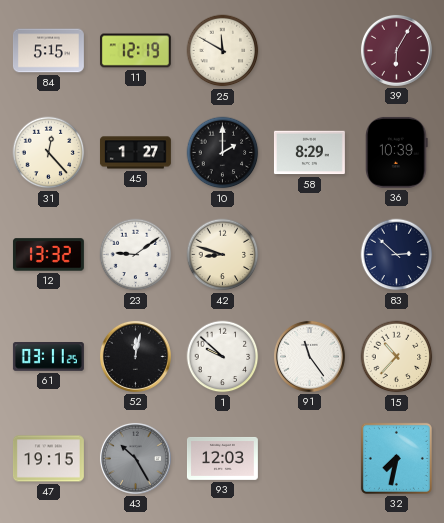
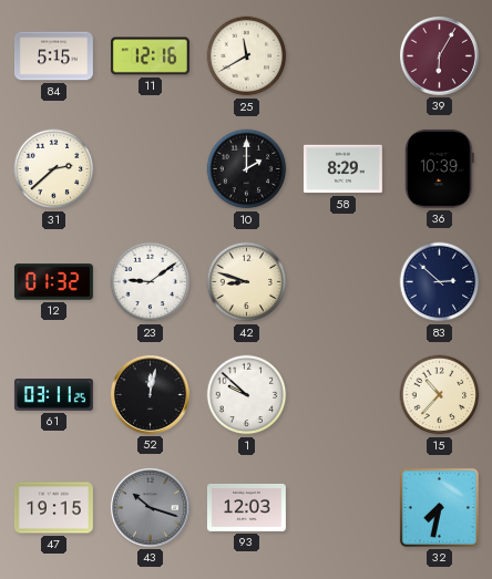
11: 12:19 -> 12:16
25: 11:50 -> 11:40
31: 12:23 -> 2:38
45: 1:27 -> none
12: 13:32 -> 01:32
91: 11:24 -> none
43: 10:25 -> 10:18
